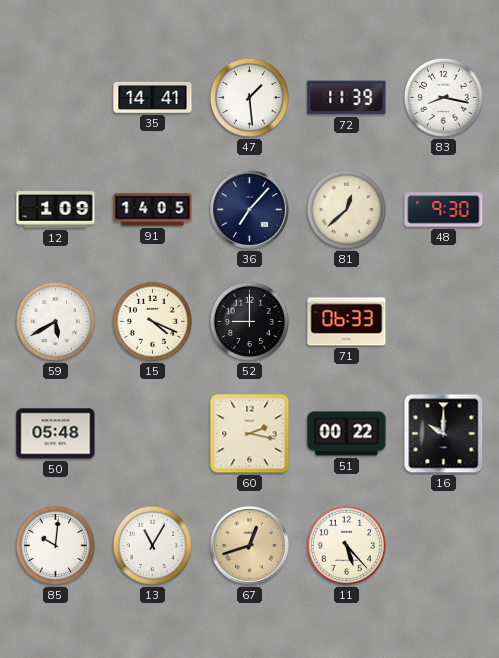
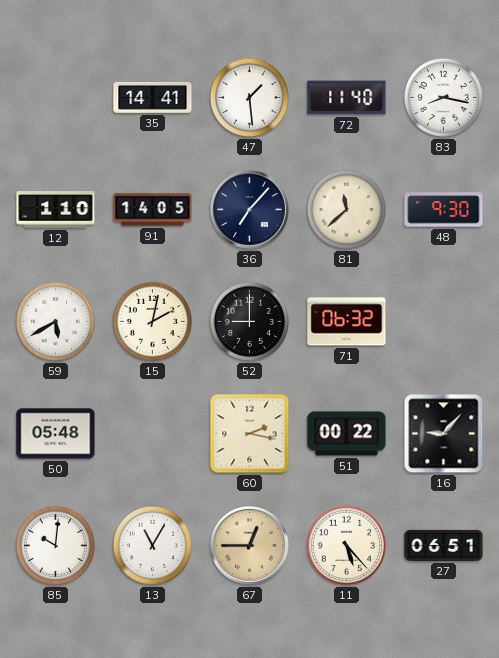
72: 11:39 -> 11:40
12: 1:09 -> 1:10
81: 12:38 -> 11:38
15: 4:19 -> 2:02
71: 06:33 -> 06:32
16: 10:00 -> 9:07
67: 12:42 -> 12:45
27: none -> 06:51
